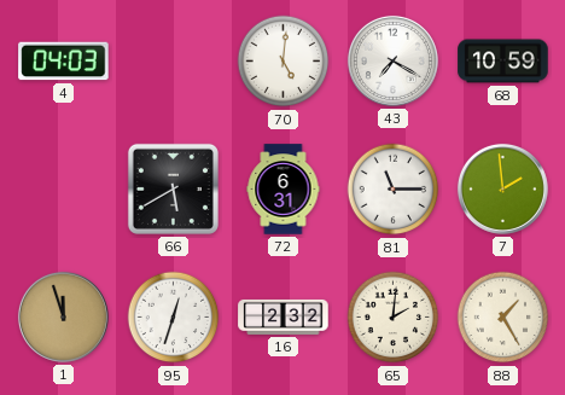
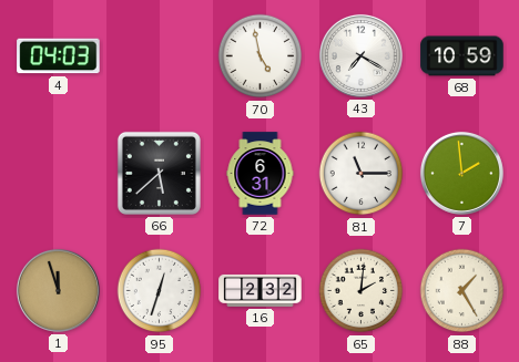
70: 5:01 -> 4:58
66: 5:40 -> 5:38
